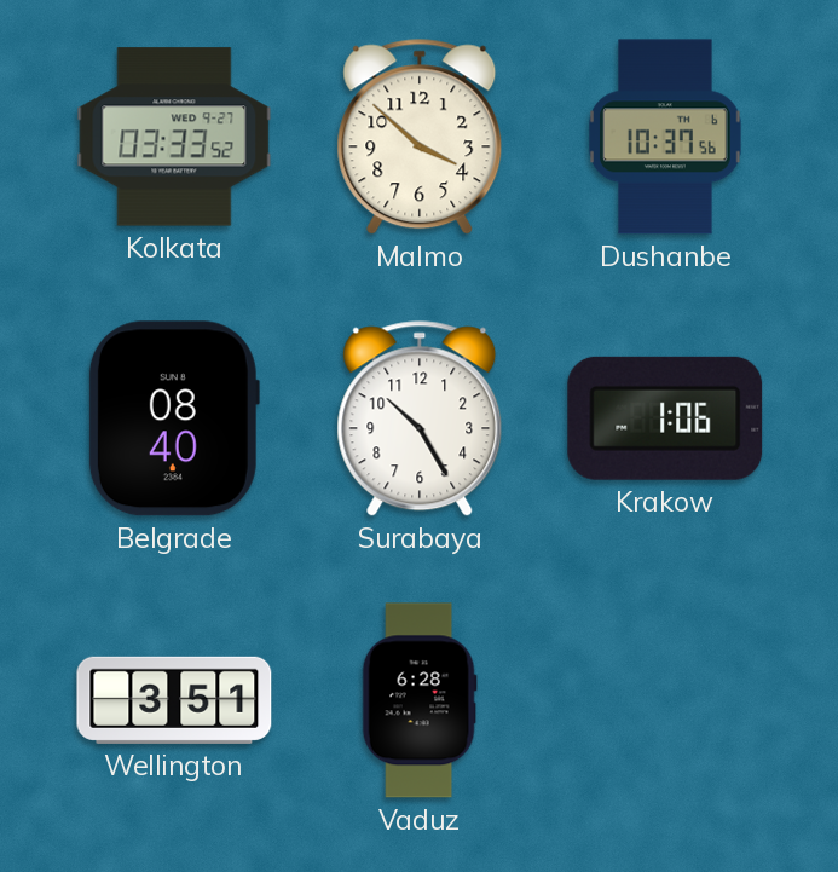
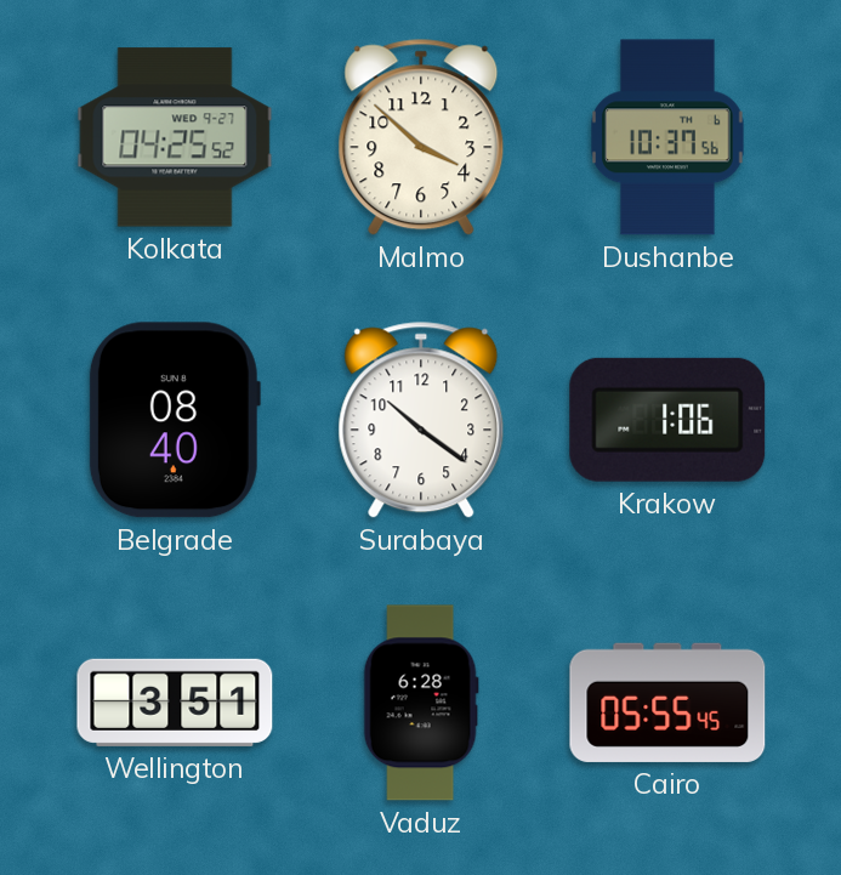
Kolkata: 03:33 -> 04:25
Surabaya: 10:25 -> 10:21
Cairo: none -> 05:55
